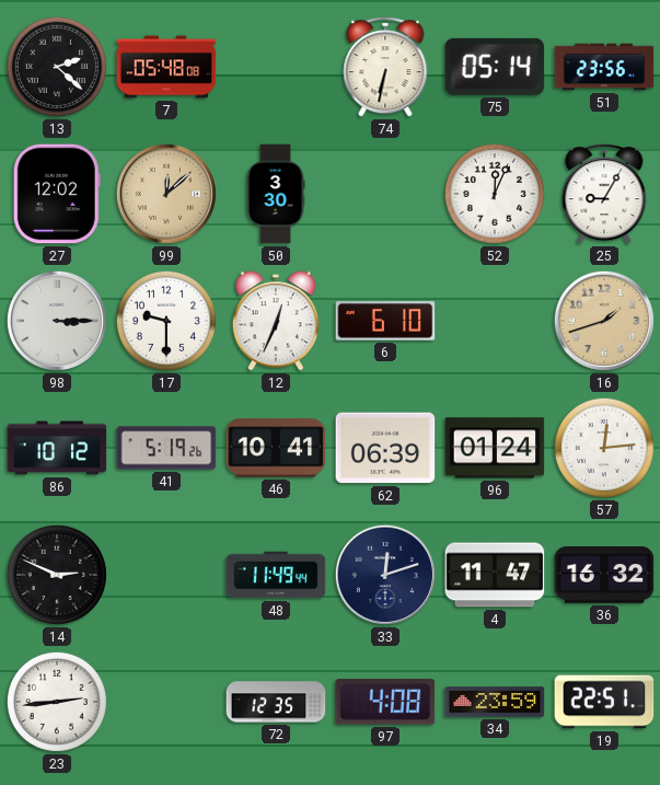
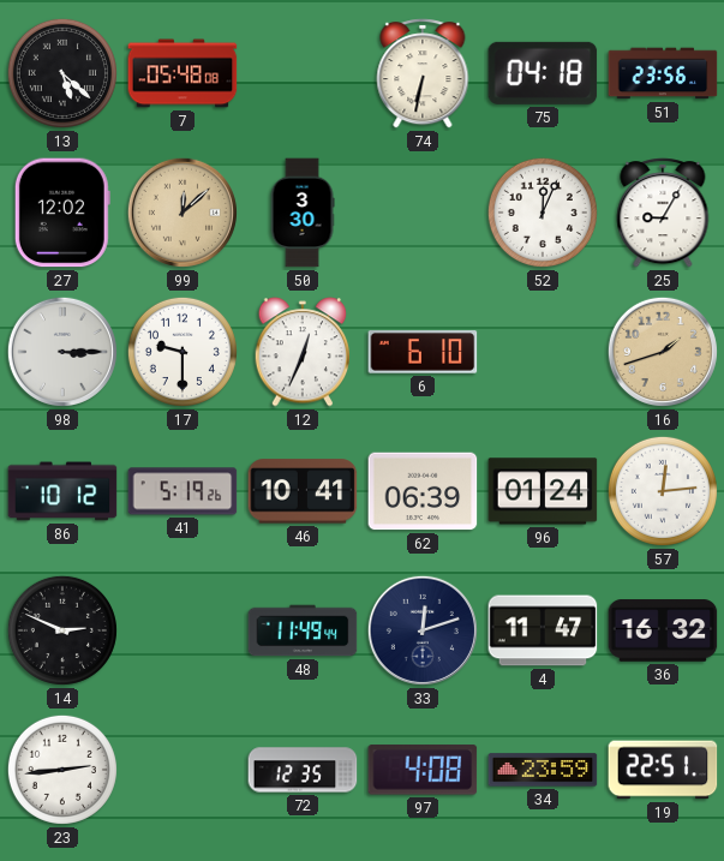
13: 2:22 -> 5:22
75: 05:14 -> 04:18
